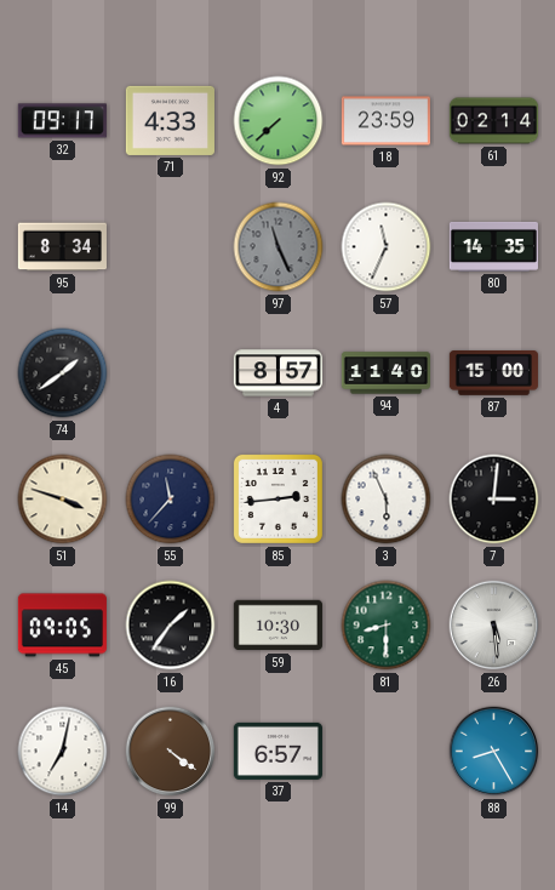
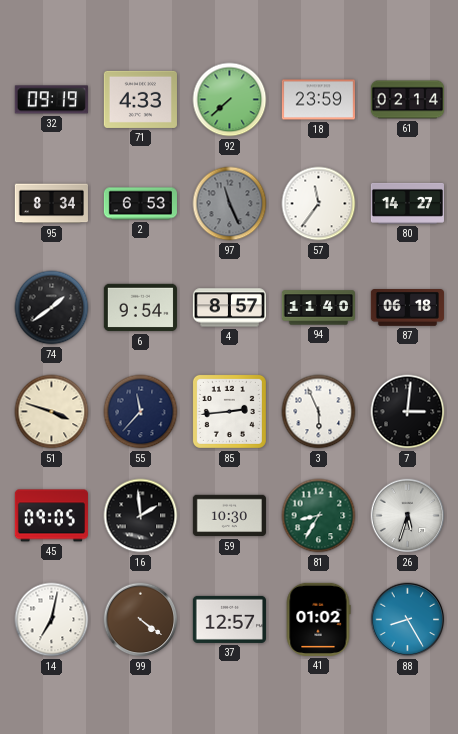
32: 09:17 -> 09:19
2: none -> 6:53
57: 11:34 -> 11:36
80: 14:35 -> 14:27
6: none -> 9:54
87: 15:00 -> 06:18
16: 1:36 -> 1:59
81: 8:30 -> 8:35
26: 5:29 -> 5:33
37: 6:57 -> 12:57
41: none -> 01:02
